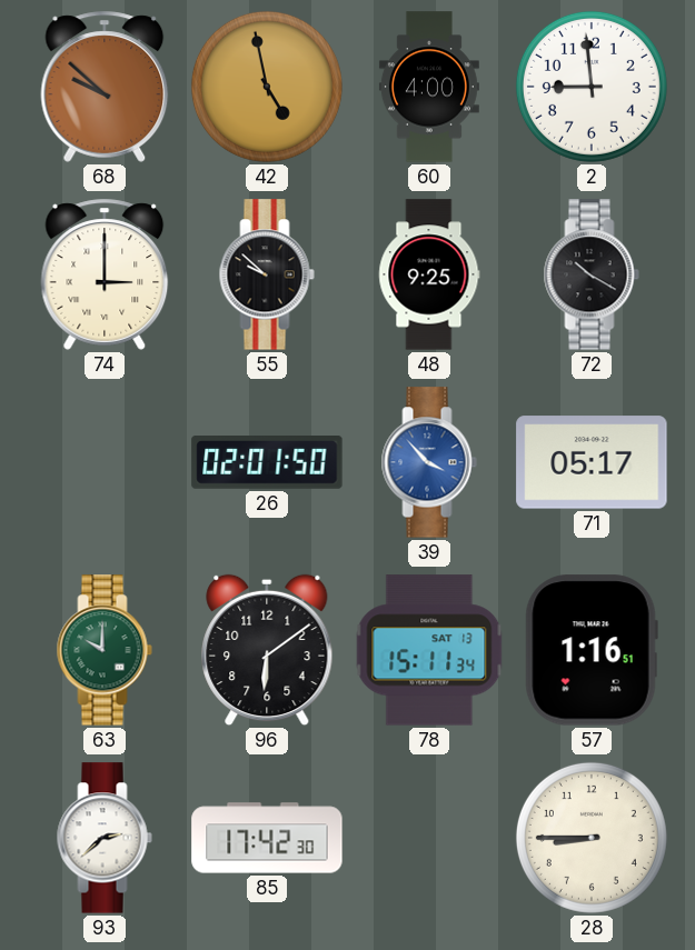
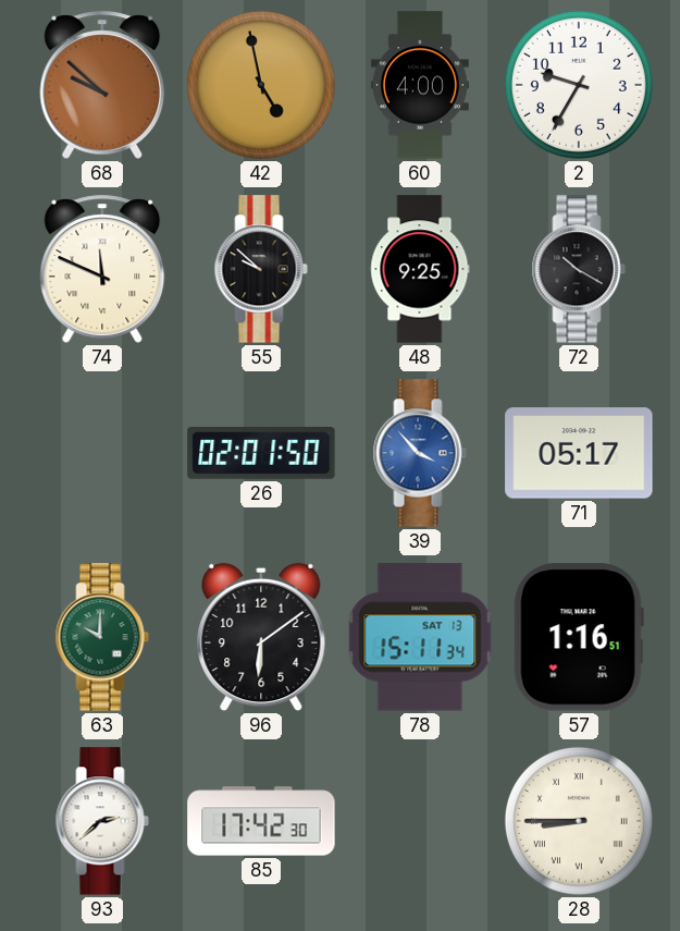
2: 8:59 -> 9:35
74: 3:00 -> 11:49
28 numerals: Arabic -> Roman
